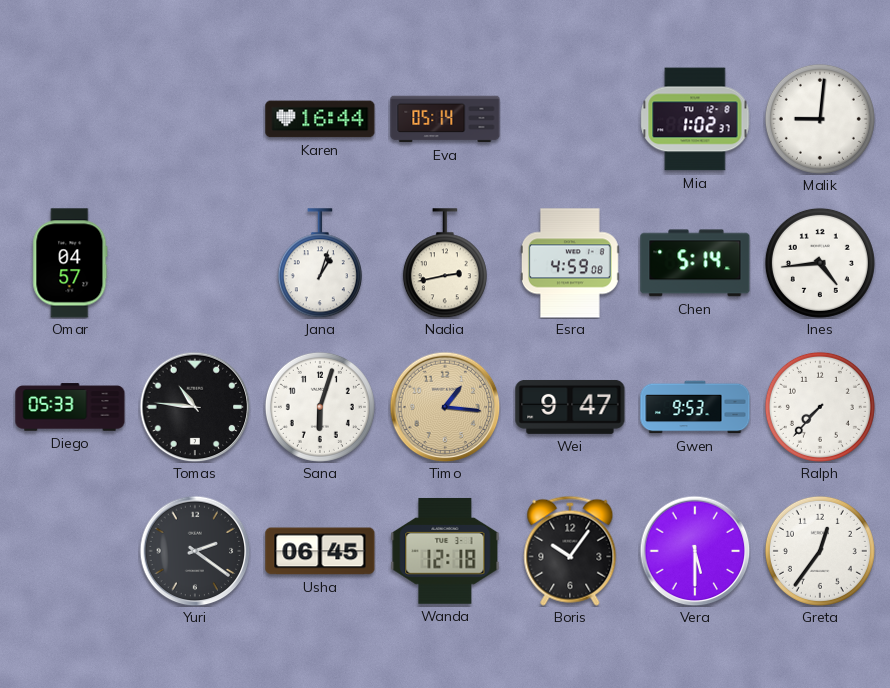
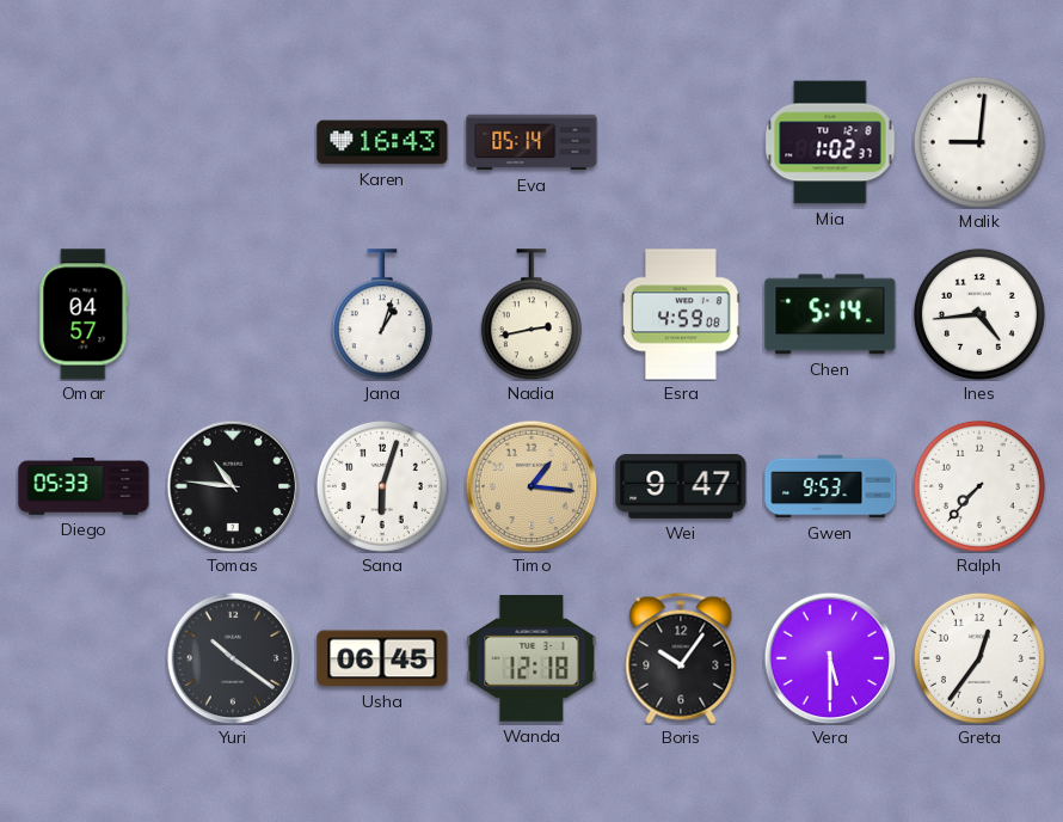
Karen: 16:44 -> 16:43
Yuri: 2:21 -> 10:21
